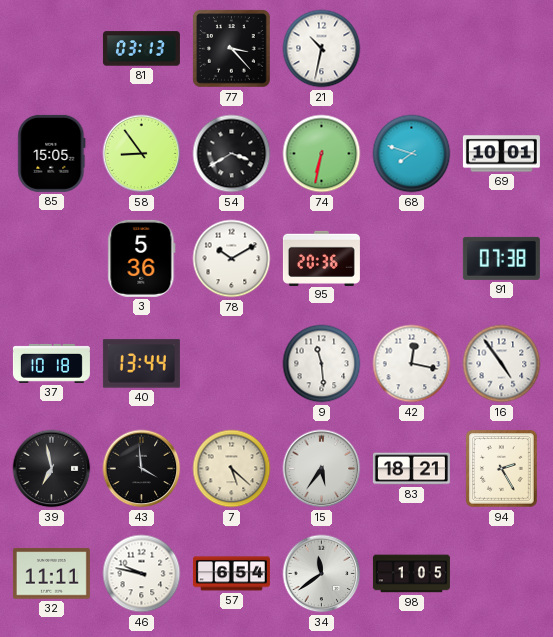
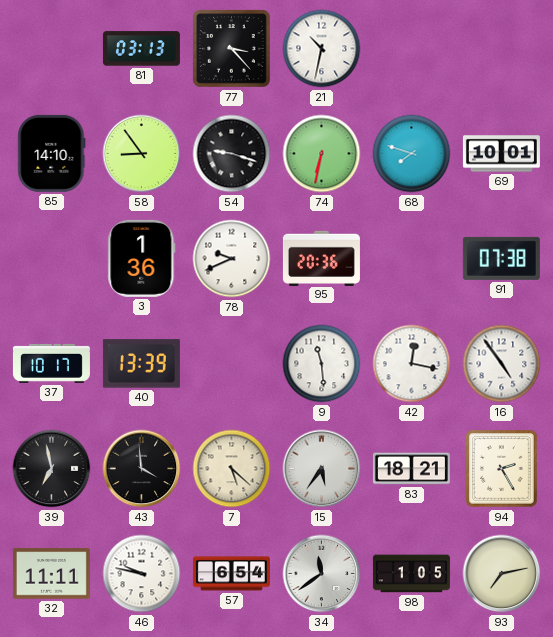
85: 15:05 -> 14:10
54: 3:40 -> 9:18
3: 5:36 -> 1:36
78: 10:10 -> 9:41
37: 10:18 -> 10:17
40: 13:44 -> 13:39
93: none -> 7:13
